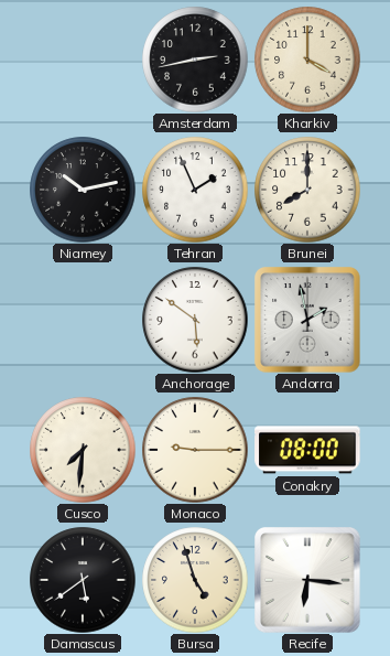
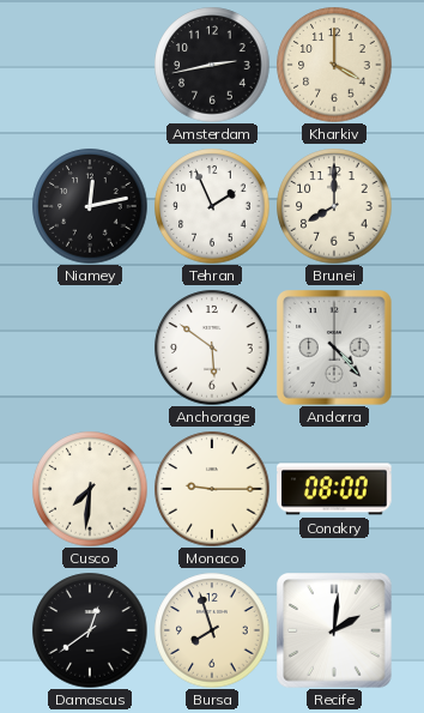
Niamey: 10:13 -> 12:13
Andorra: 1:58 -> 4:23
Damascus: 5:39 -> 12:39
Bursa: 4:57 -> 7:57
Recife: 6:16 -> 2:01
